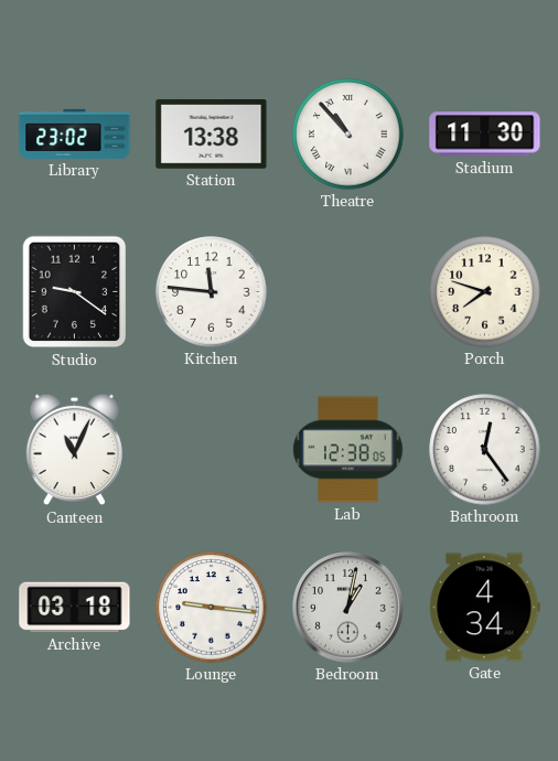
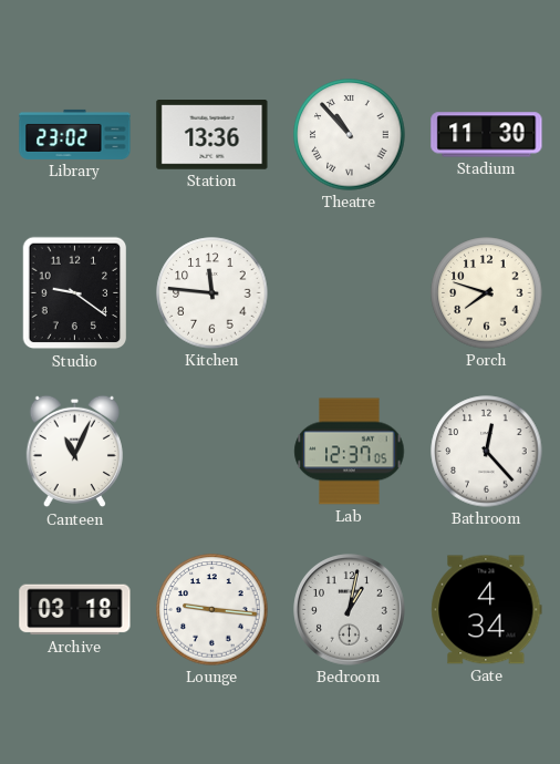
Station: 13:38 -> 13:36
Lab: 12:38 -> 12:37
Bathroom: 12:24 -> 12:23
